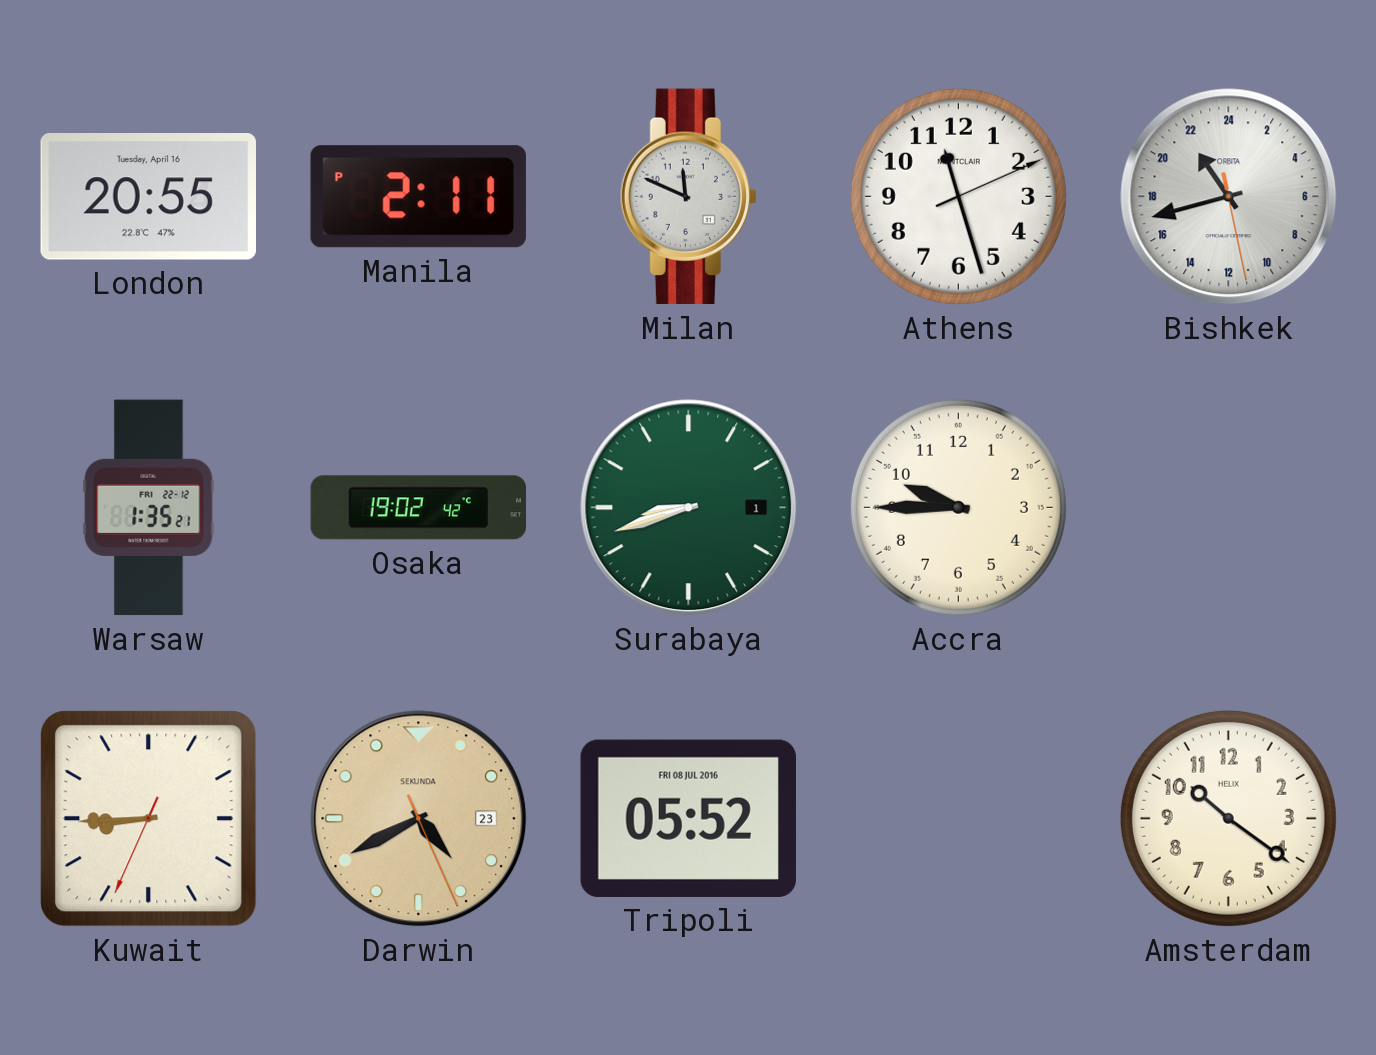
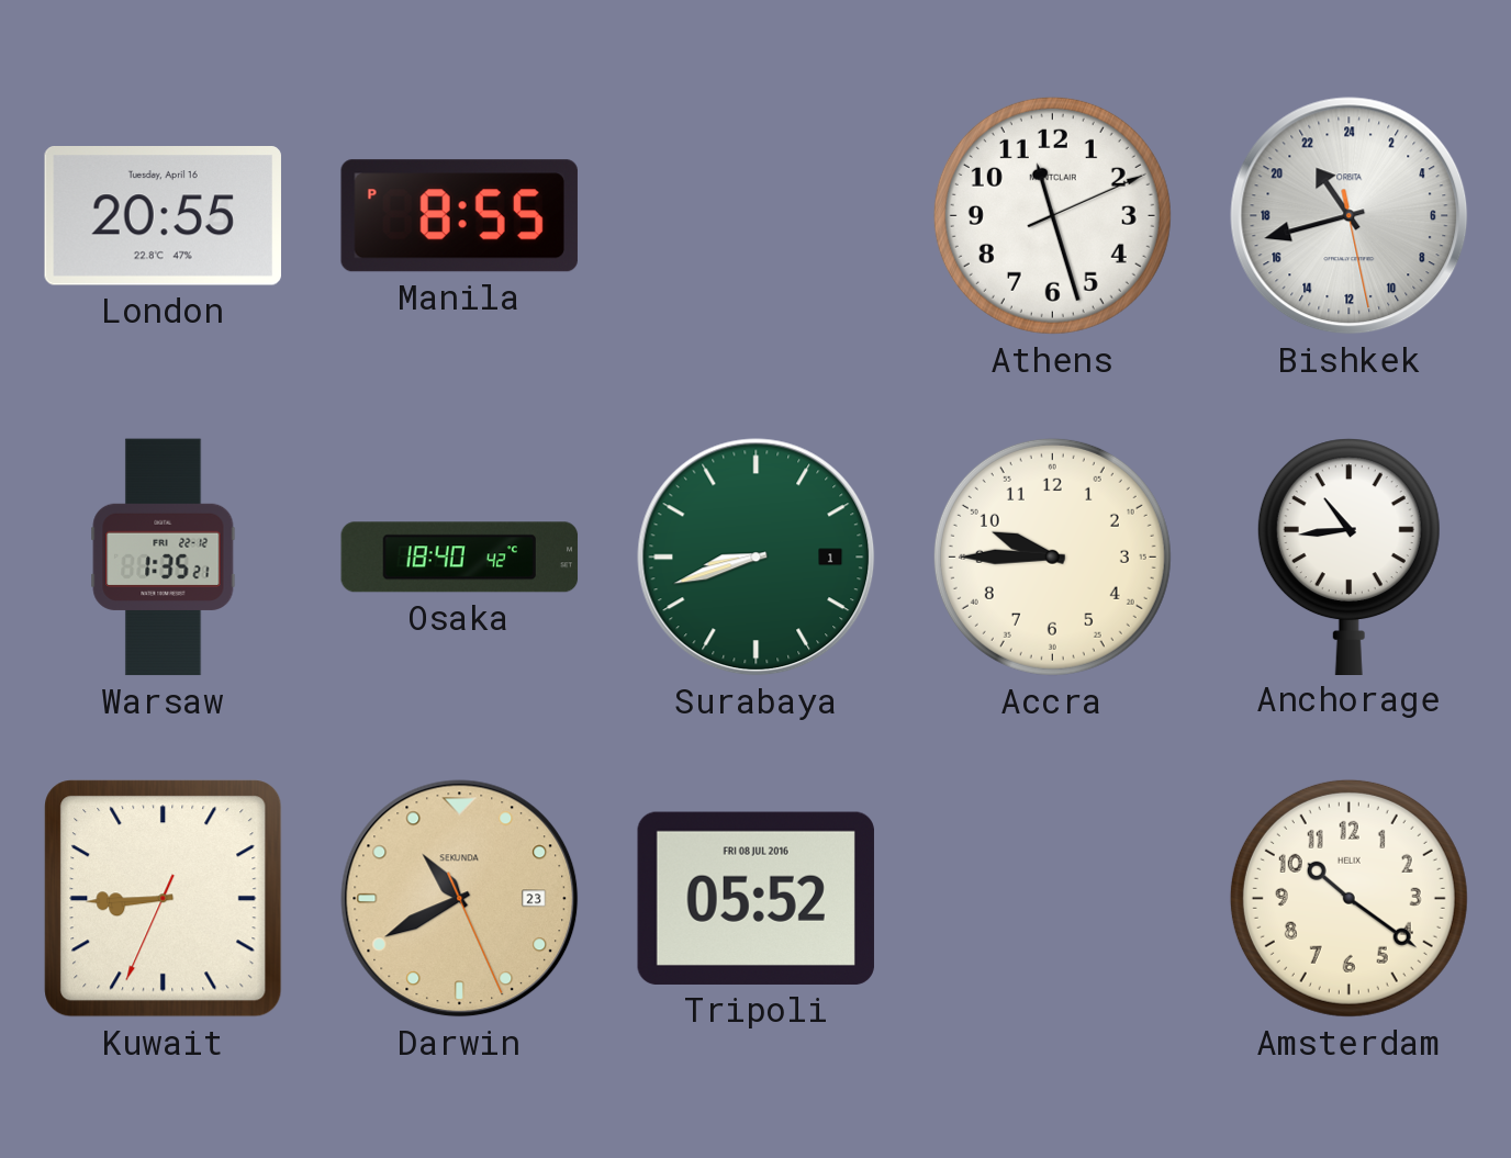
Manila: 2:11 -> 8:55
Milan: 11:49 -> none
Osaka: 19:02 -> 18:40
Anchorage: none -> 10:44
Darwin: 4:40 -> 10:40
